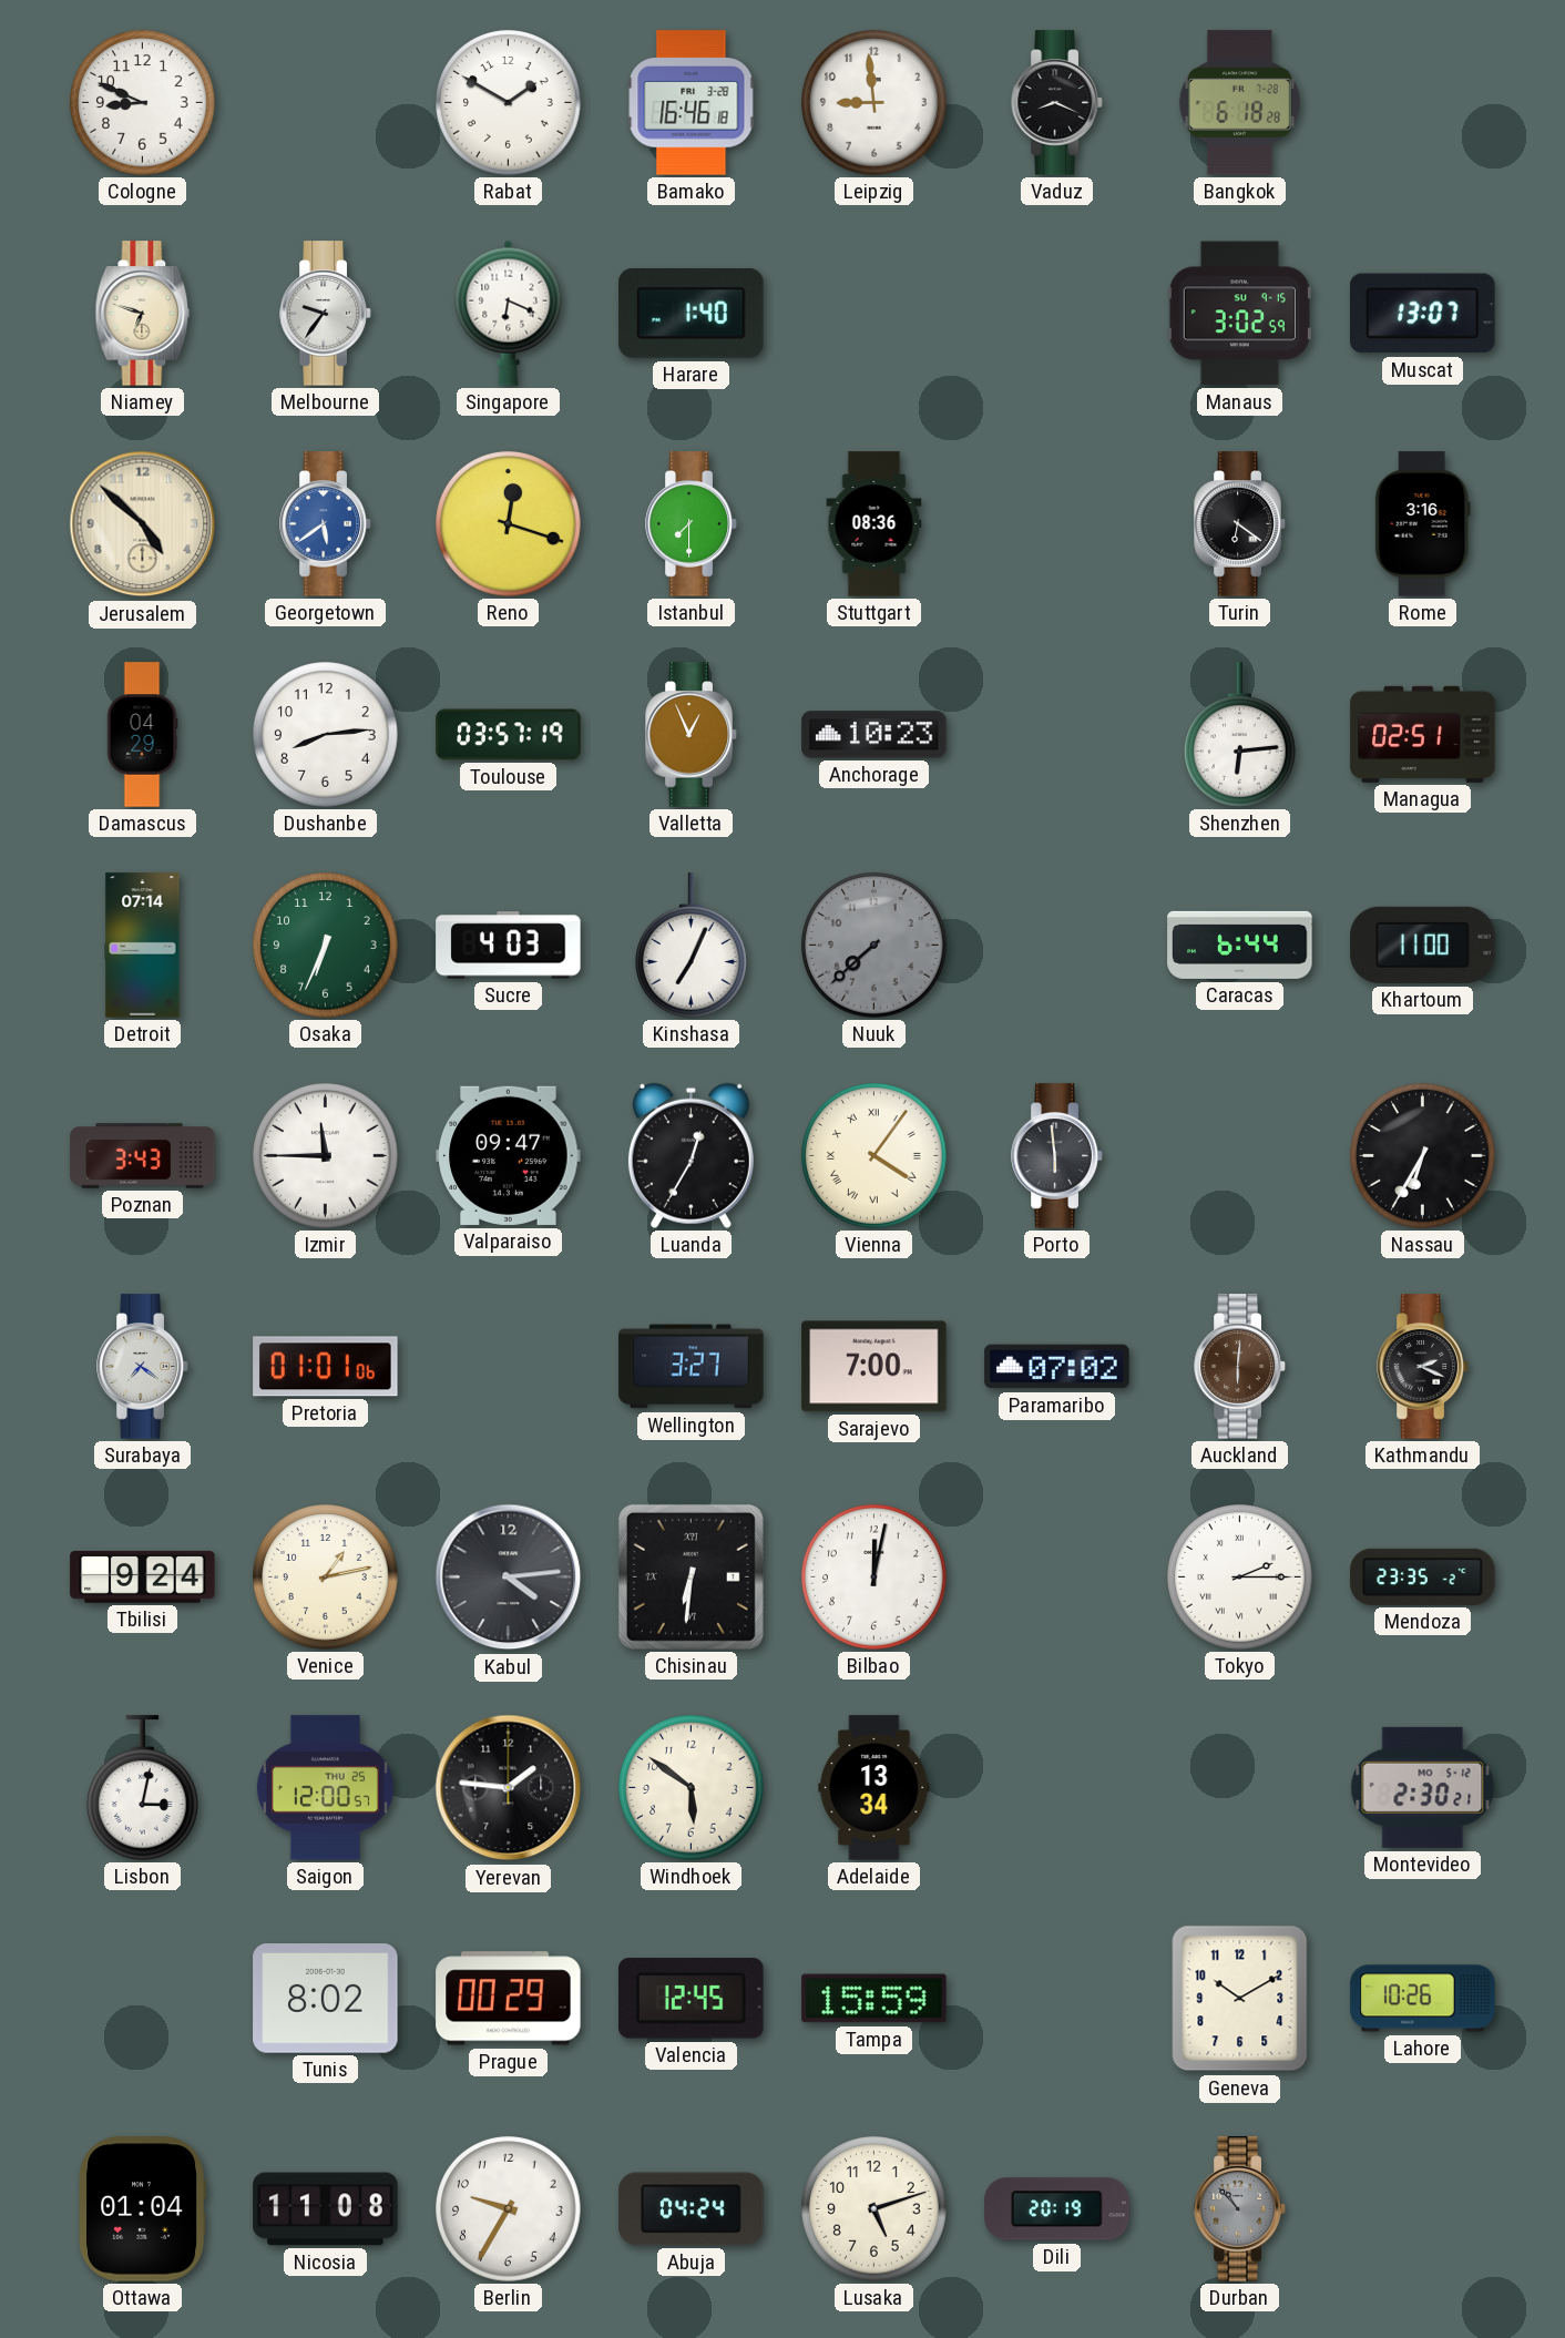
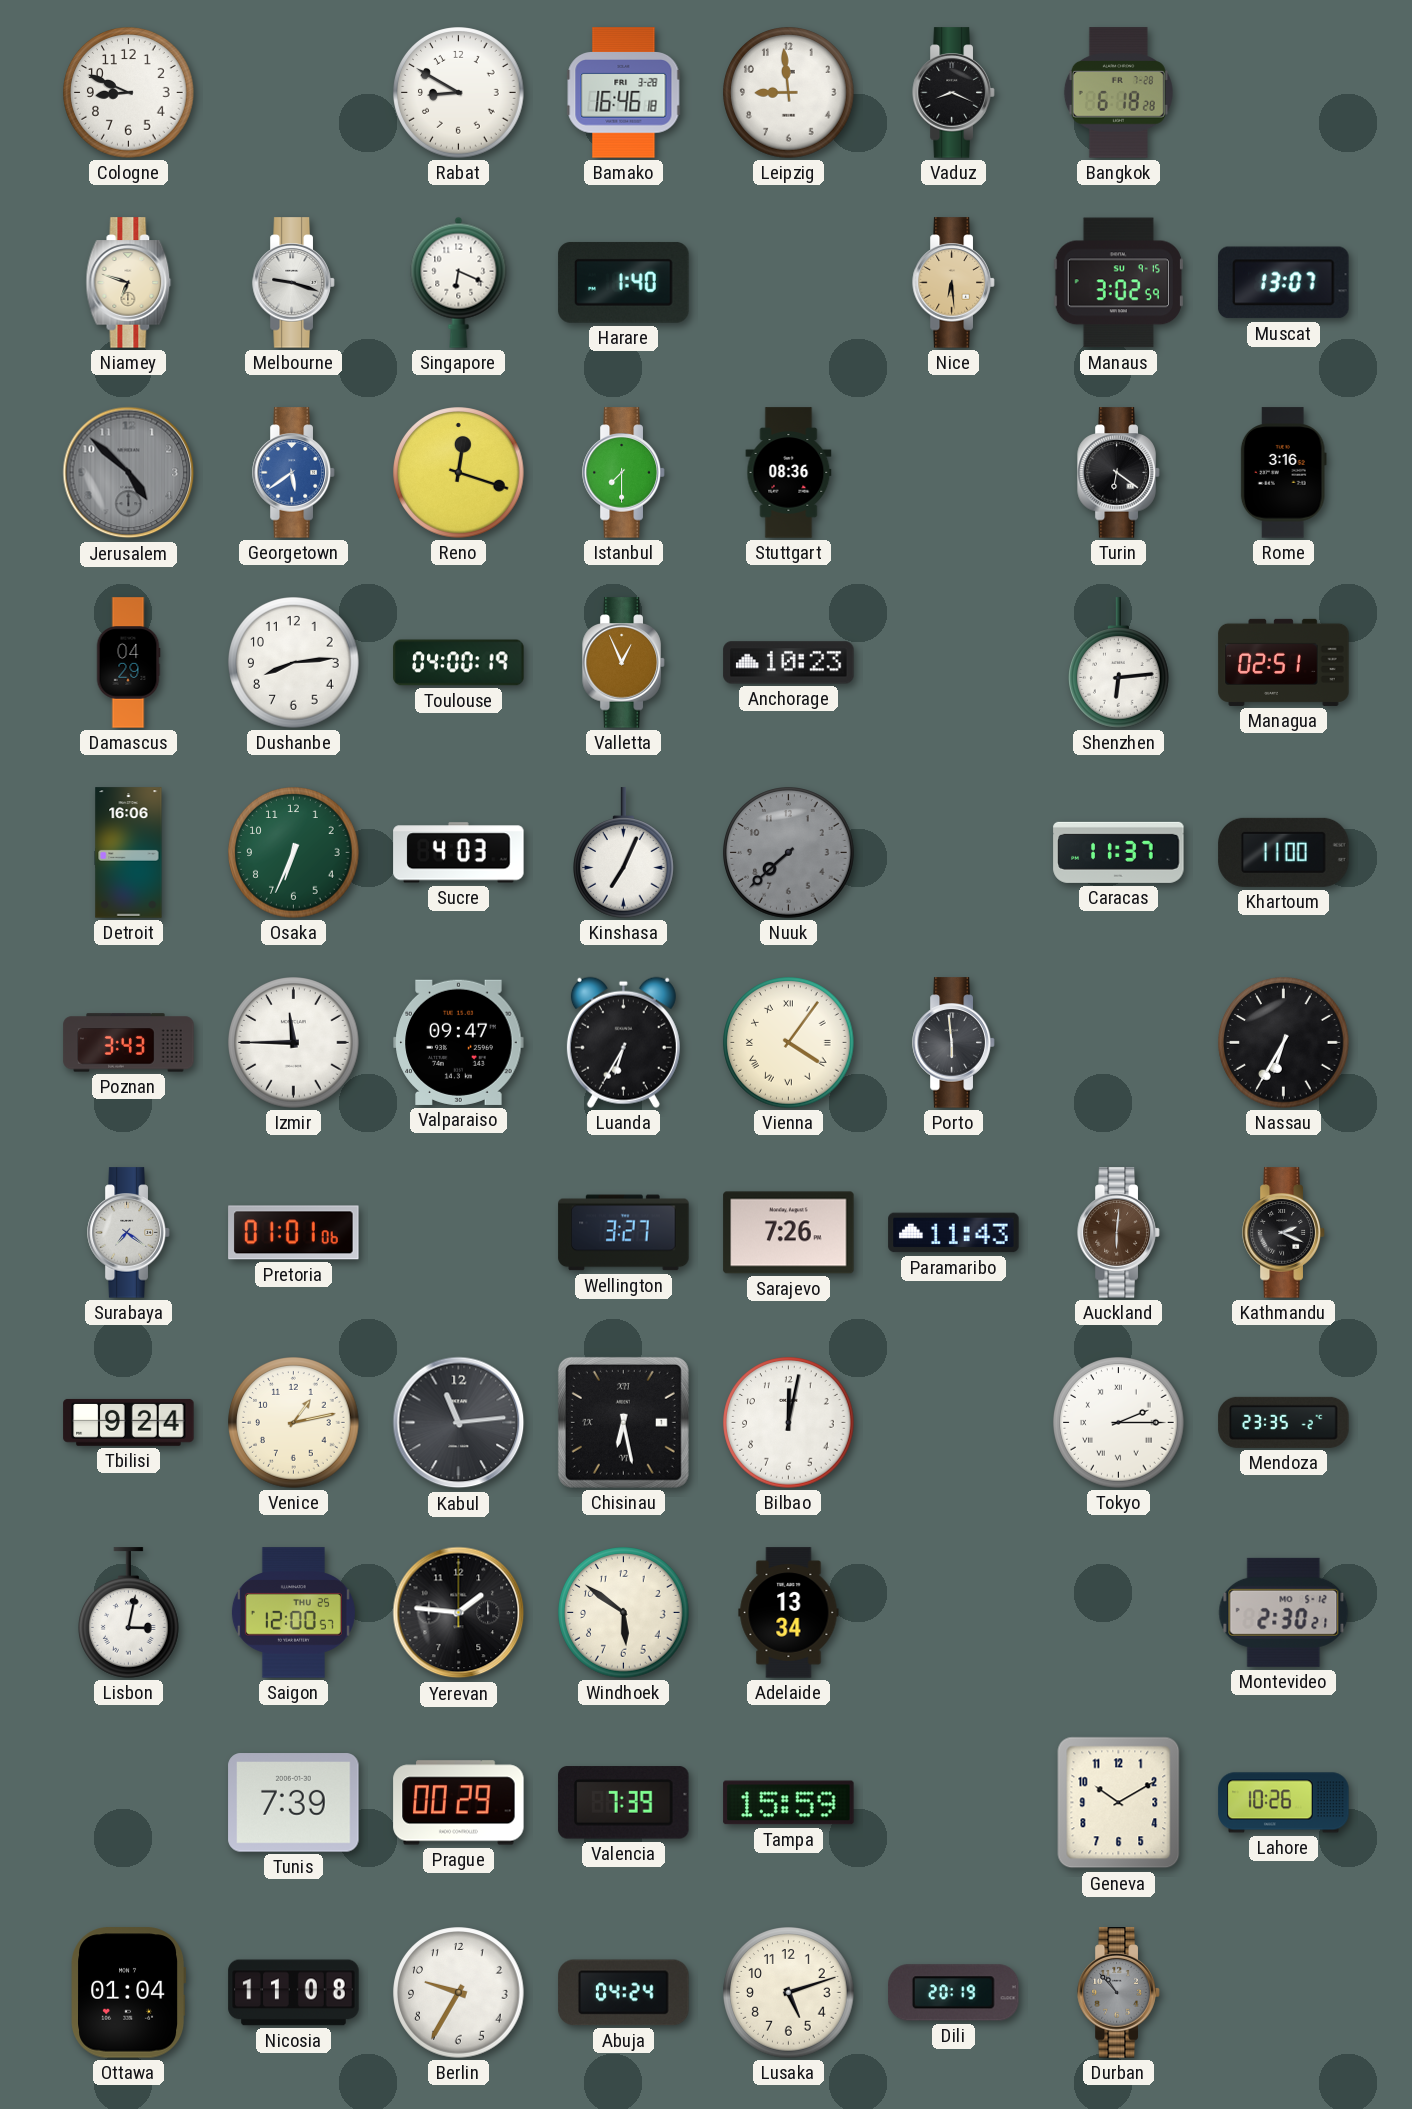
Rabat: 1:50 -> 8:50
Melbourne: 9:36 -> 9:18
Nice: none -> 6:29
Jerusalem dial: cream -> grey
Toulouse: 03:57 -> 04:00
Detroit: 07:14 -> 16:06
Caracas: 6:44 -> 11:37
Luanda: 12:35 -> 6:35
Sarajevo: 7:00 -> 7:26
Paramaribo: 07:02 -> 11:43
Kabul: 4:14 -> 11:14
Chisinau: 6:31 -> 6:28
Tunis: 8:02 -> 7:39
Valencia: 12:45 -> 7:39
